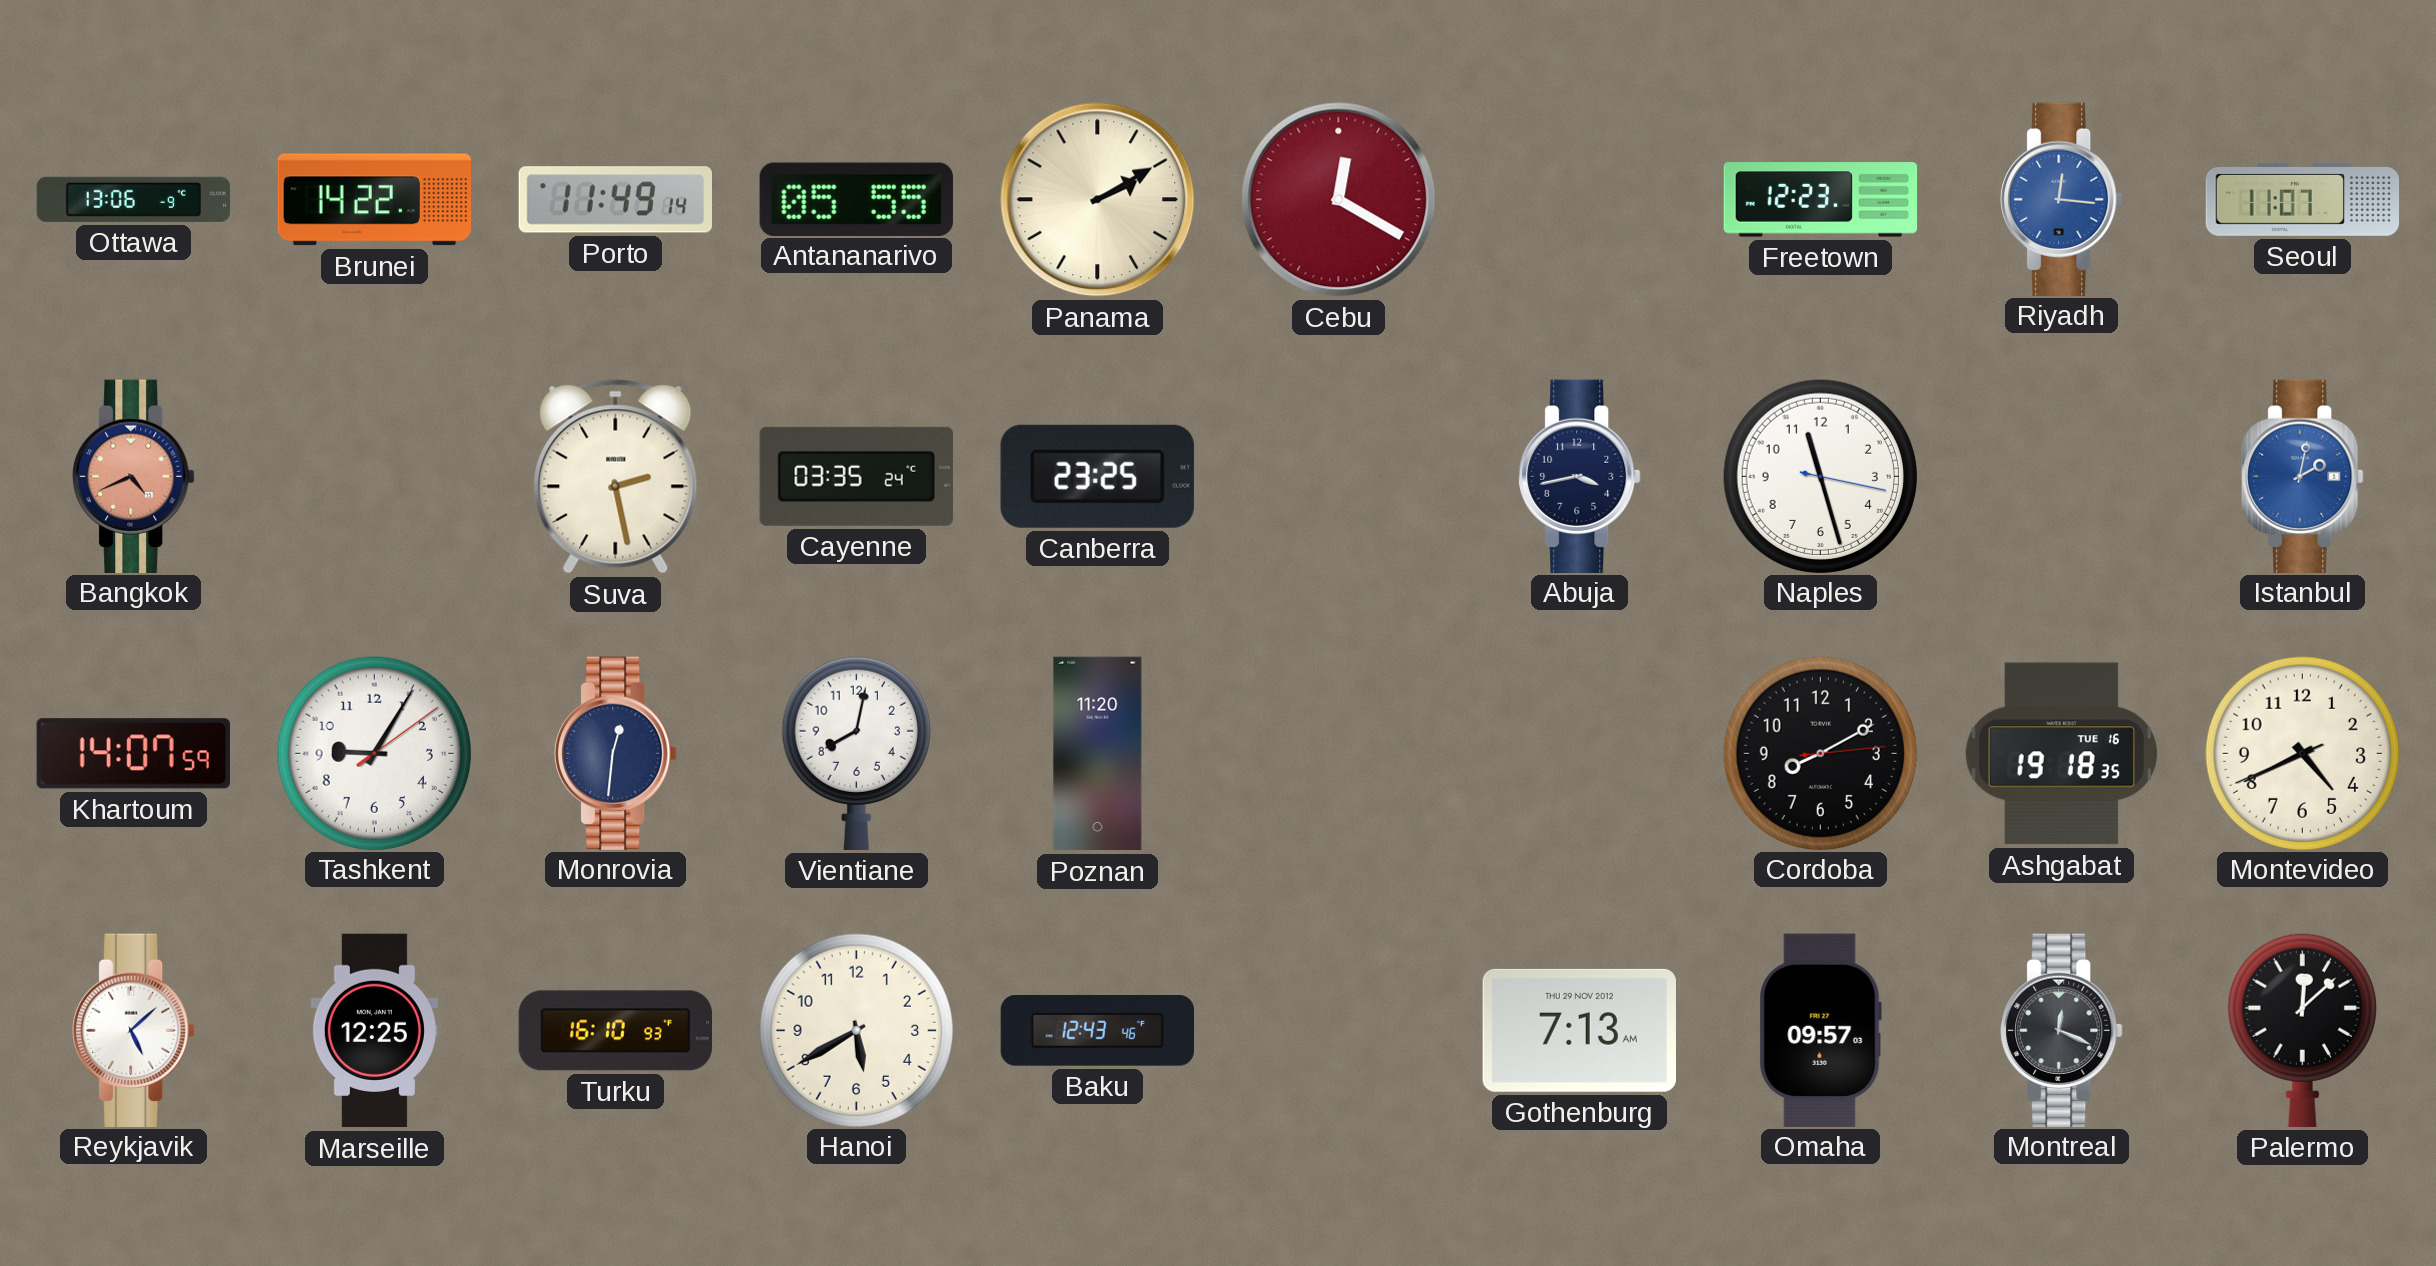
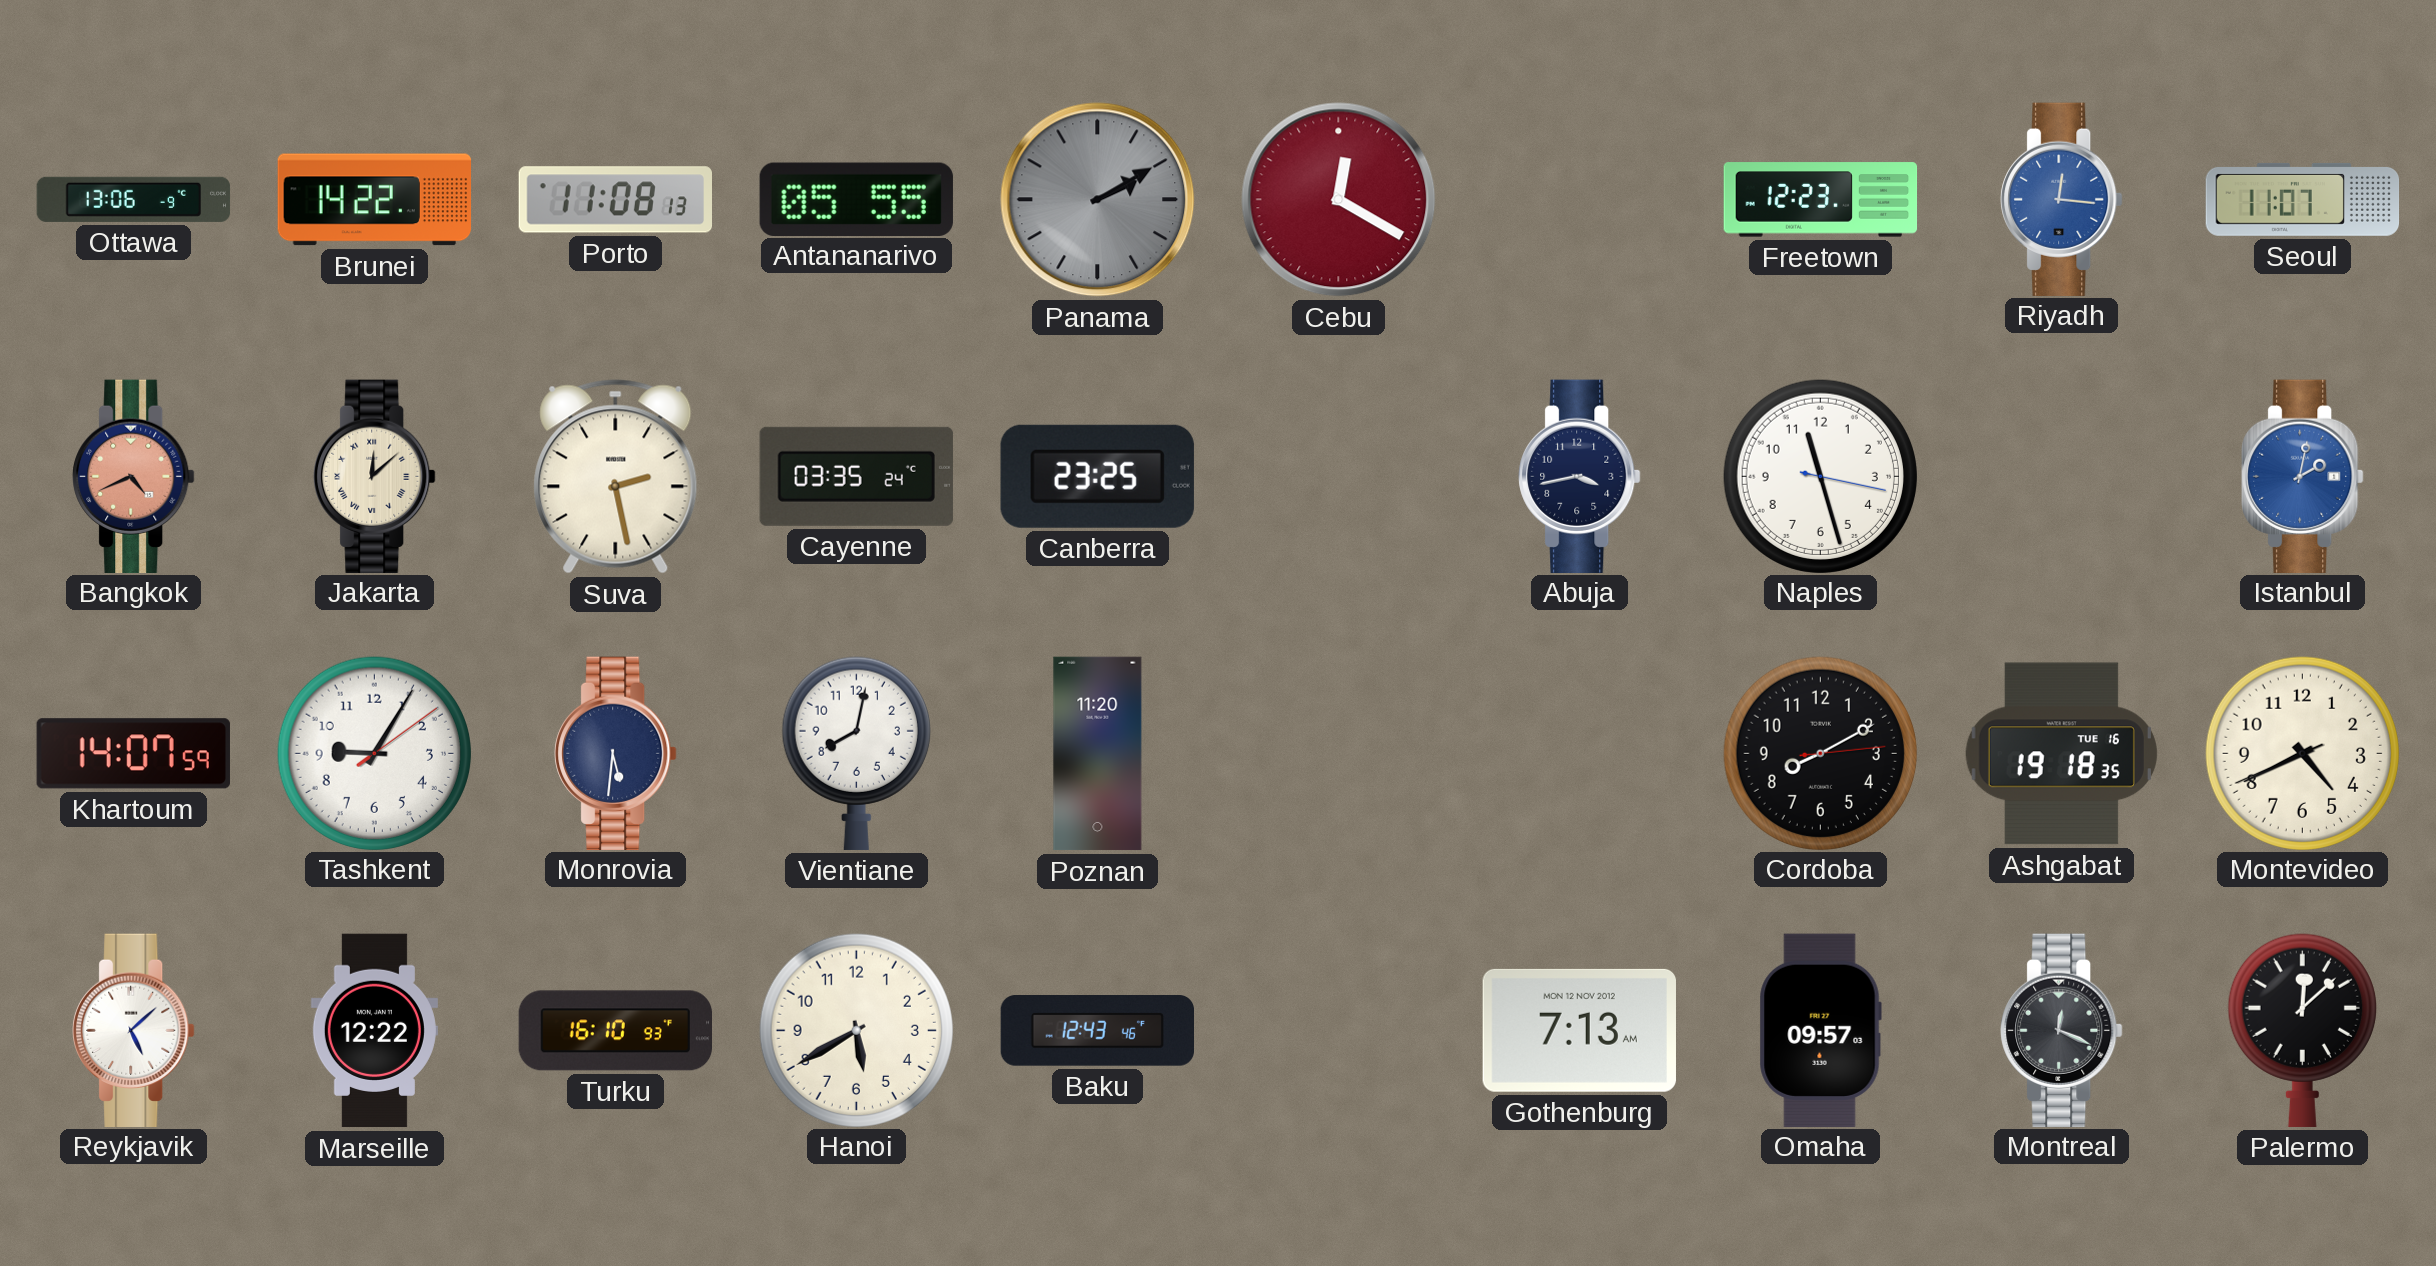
Porto: 11:49 -> 11:08
Panama dial: cream -> grey
Jakarta: none -> 12:08
Monrovia: 12:31 -> 5:31
Marseille: 12:25 -> 12:22
Gothenburg date: THU 29 NOV 2012 -> MON 12 NOV 2012
